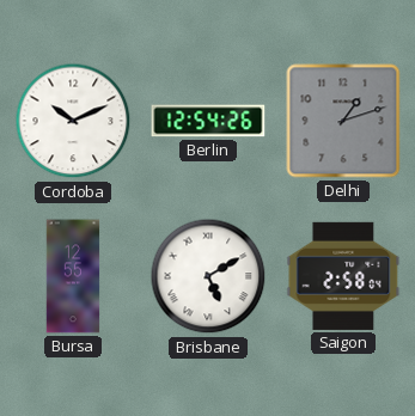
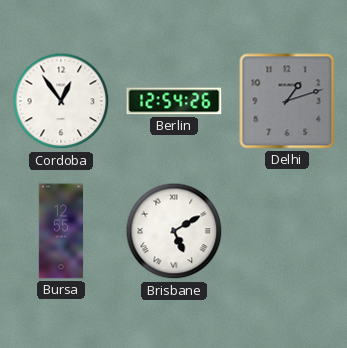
Cordoba: 10:11 -> 12:54
Saigon: 2:58 -> none
